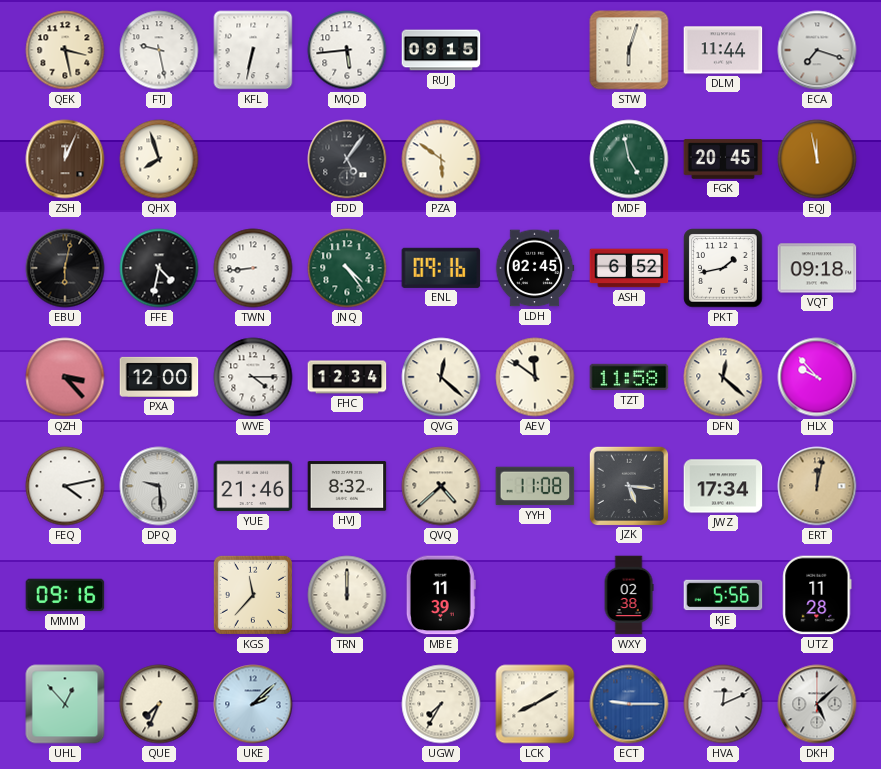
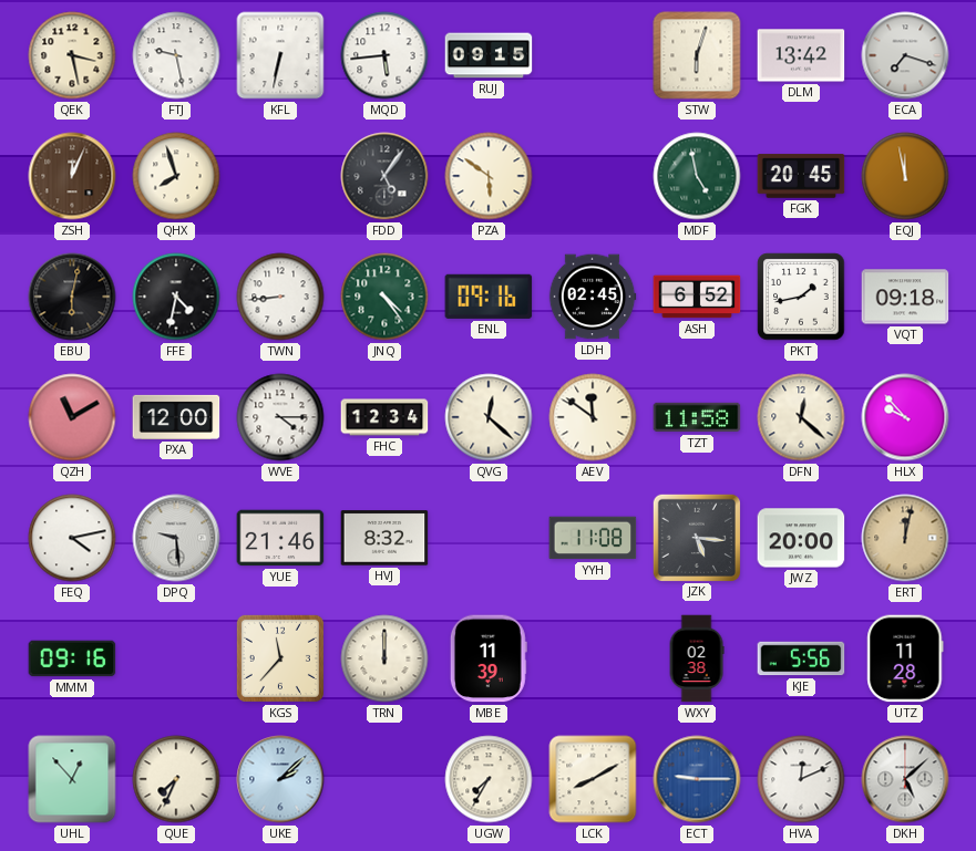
DLM: 11:44 -> 13:42
QZH: 3:23 -> 11:10
QVQ: 4:38 -> none
JWZ: 17:34 -> 20:00
